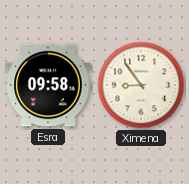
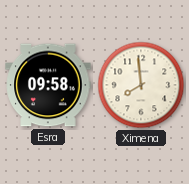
Ximena: 8:54 -> 7:59
